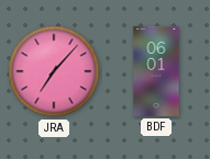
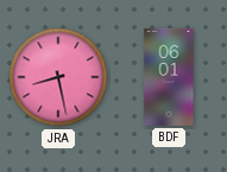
JRA: 7:07 -> 8:28
